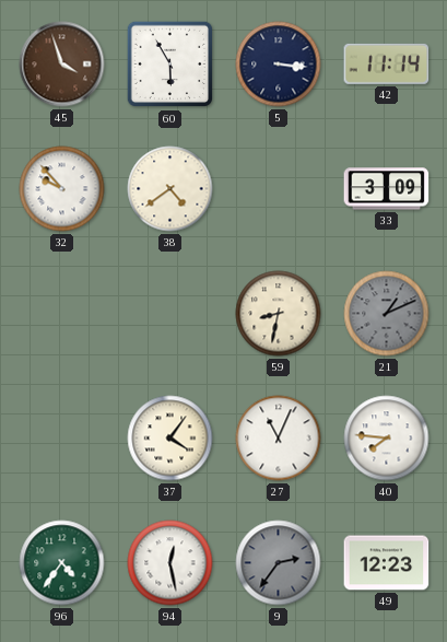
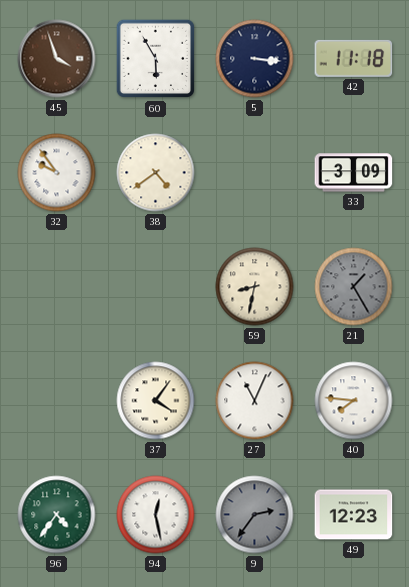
42: 11:14 -> 11:18
32: 9:53 -> 9:54
21: 1:11 -> 1:25
